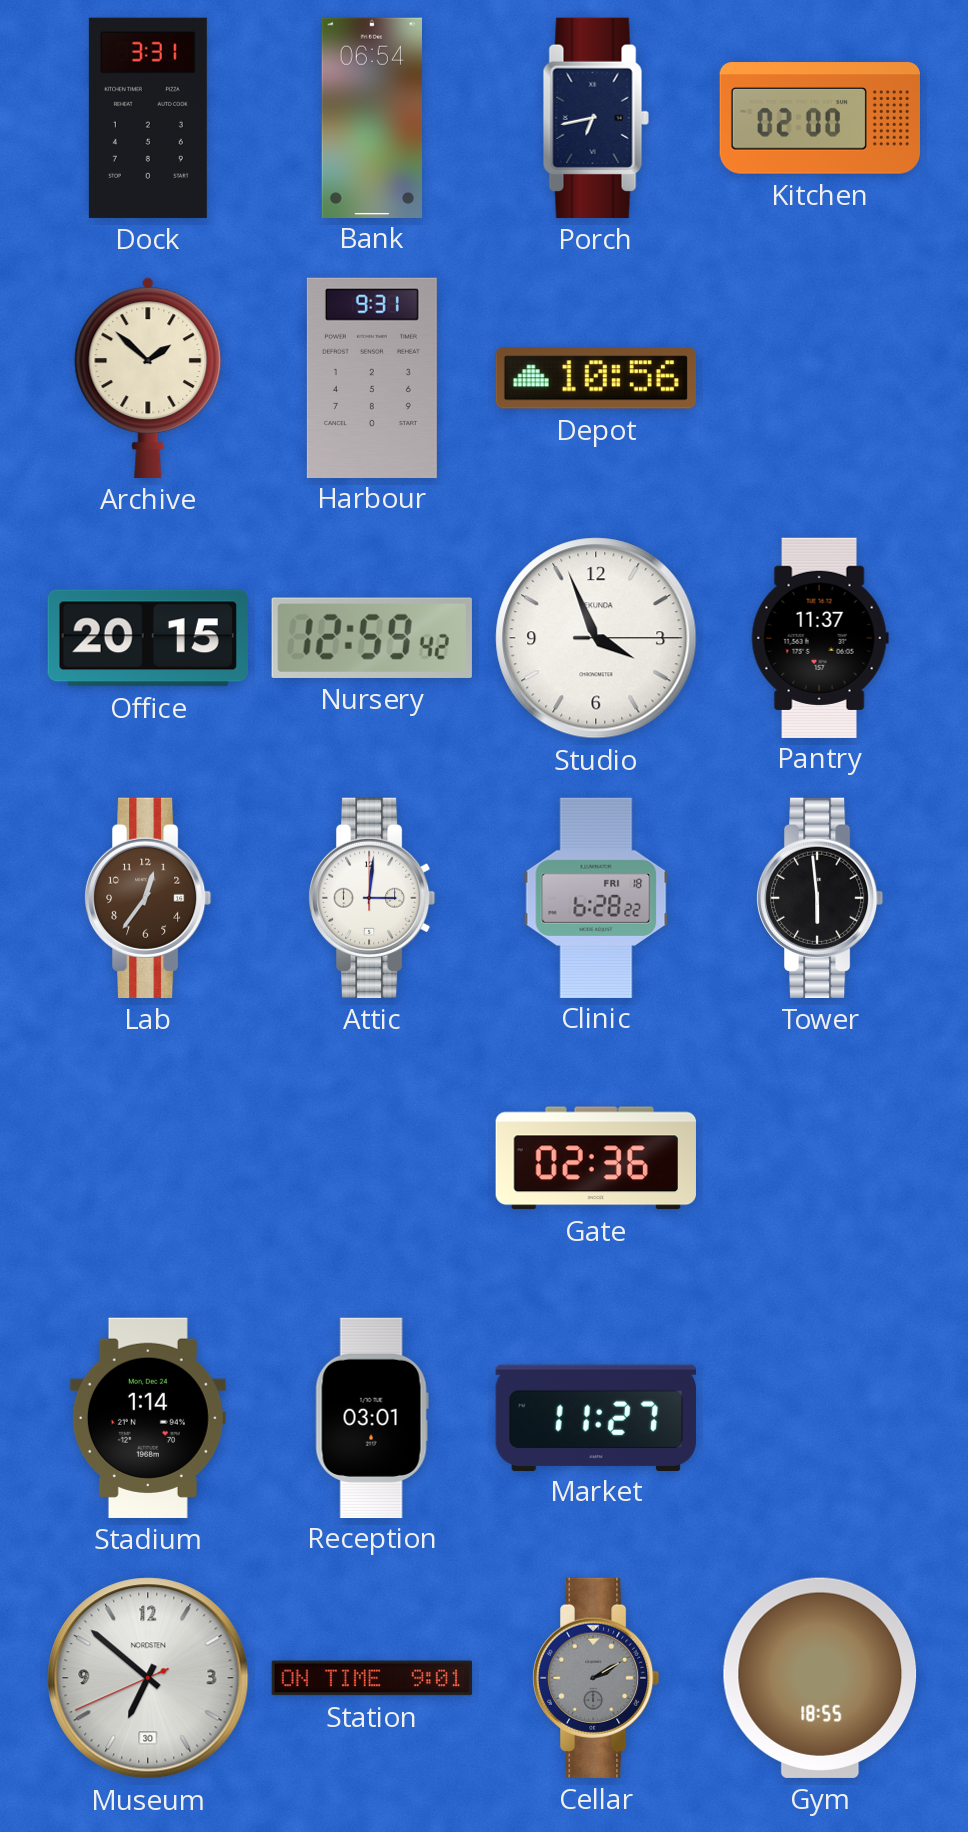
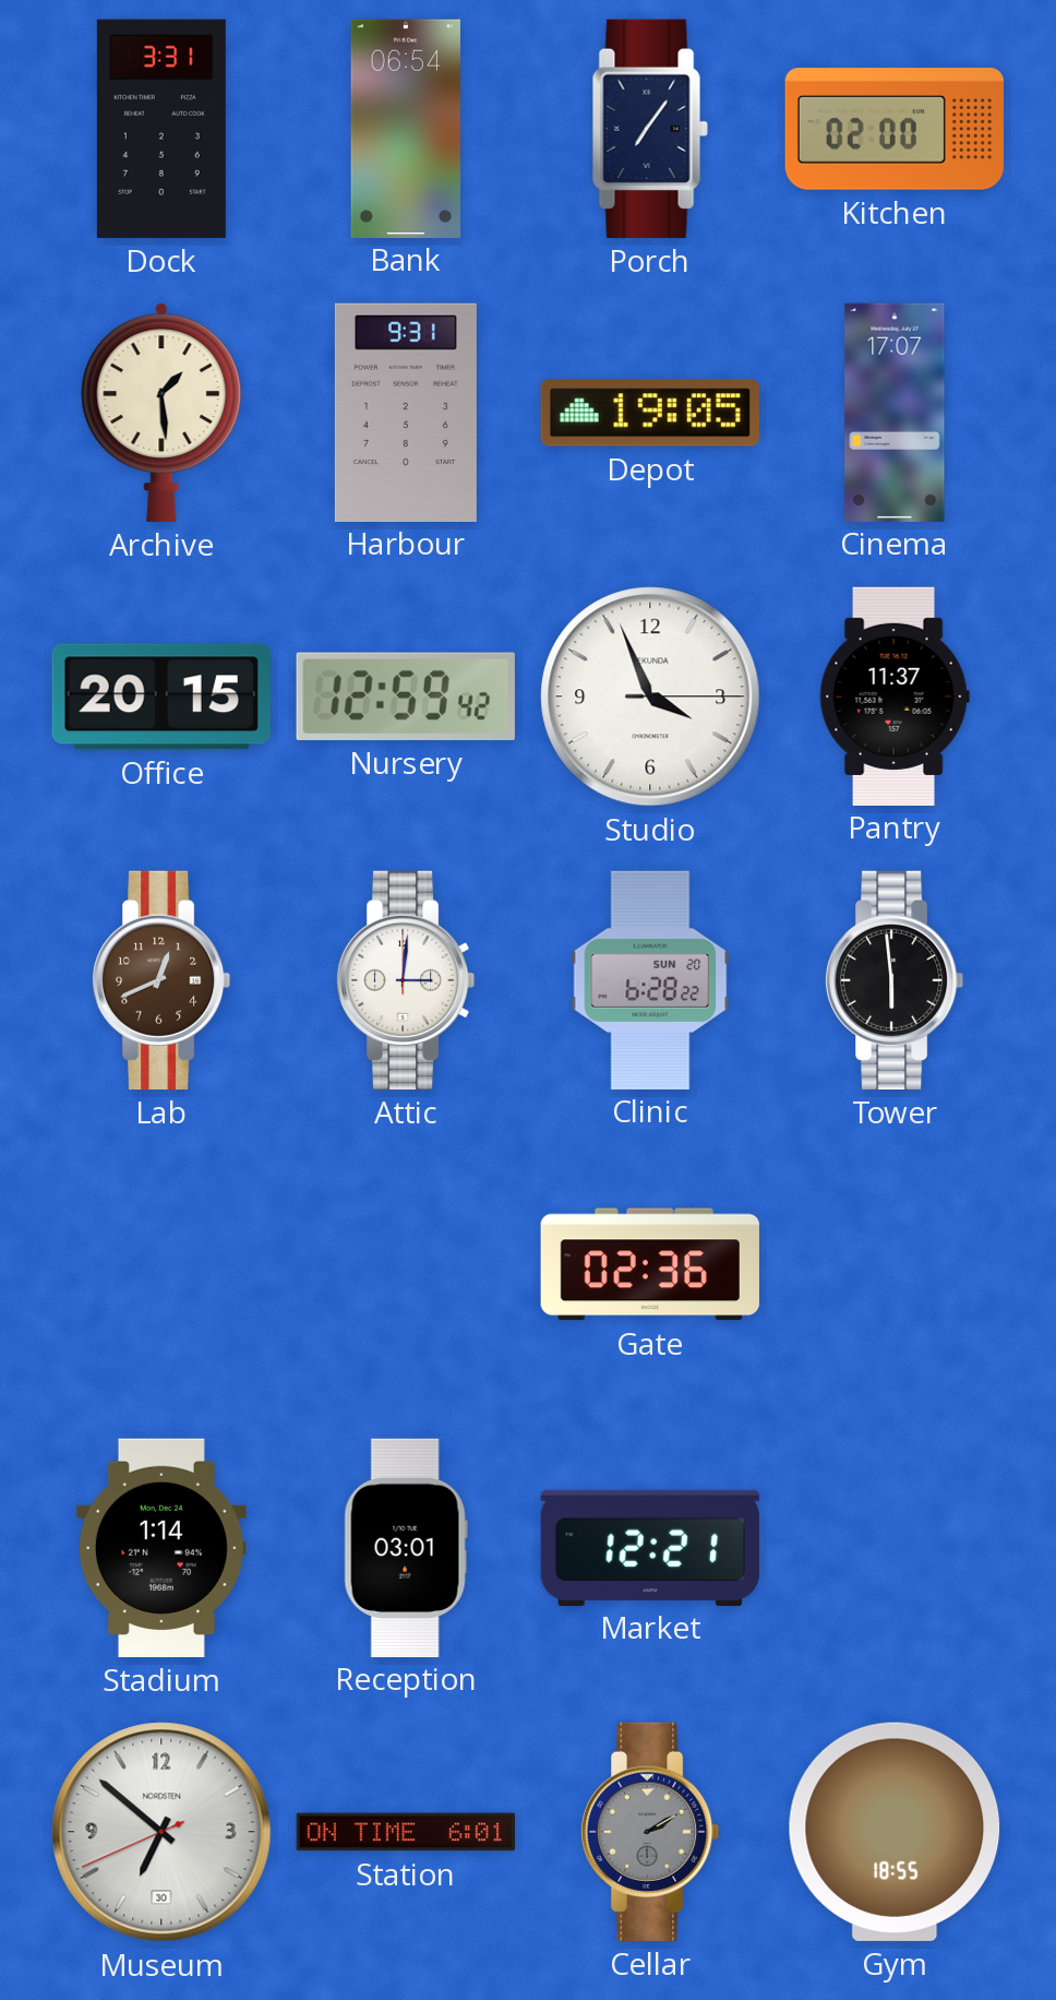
Porch: 6:43 -> 7:06
Archive: 1:52 -> 1:29
Depot: 10:56 -> 19:05
Cinema: none -> 17:07
Lab: 12:36 -> 12:41
Clinic date: FRI 18 -> SUN 20
Market: 11:27 -> 12:21
Station: 9:01 -> 6:01
